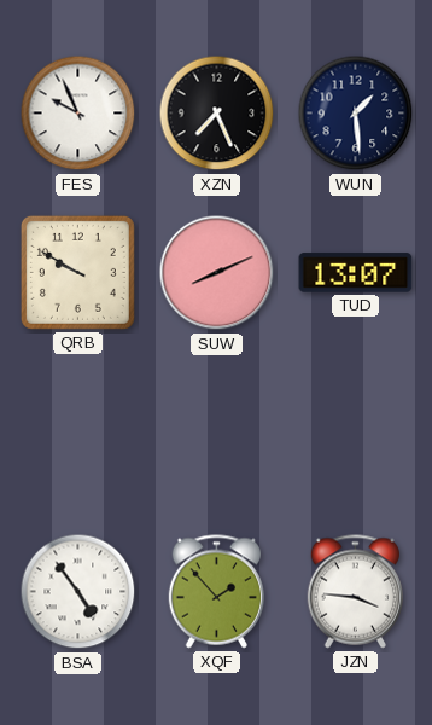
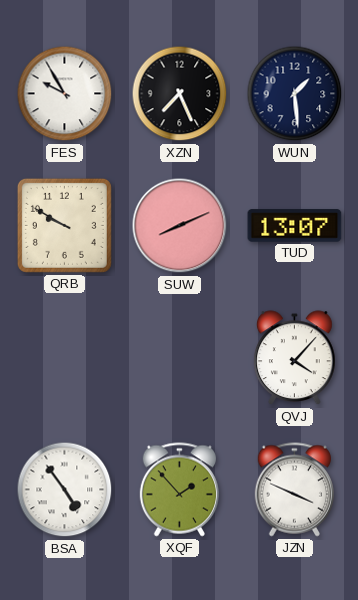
FES: 9:56 -> 9:55
QVJ: none -> 4:07
JZN: 3:46 -> 3:49
